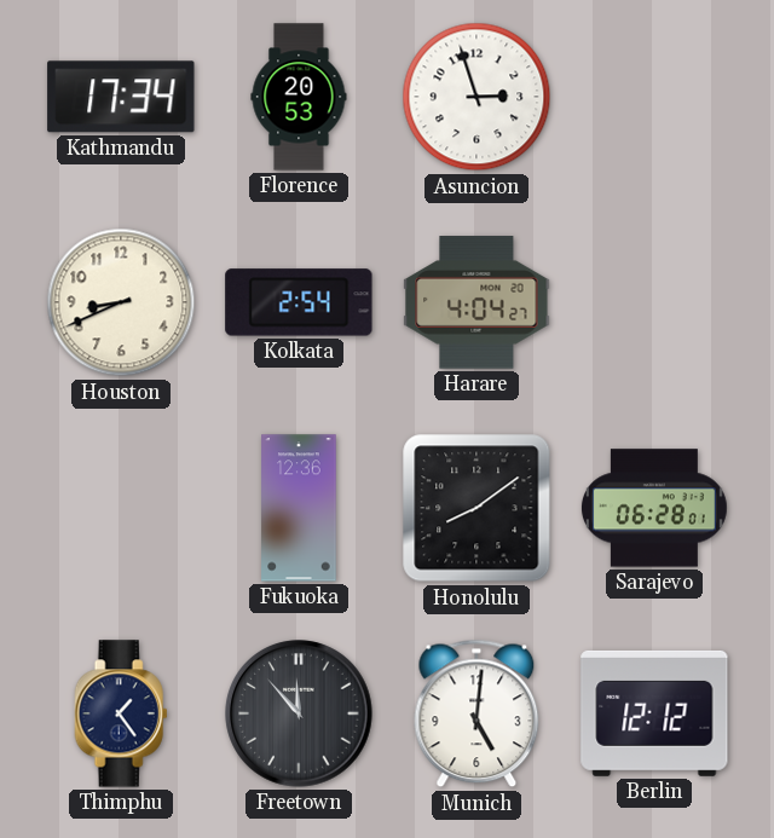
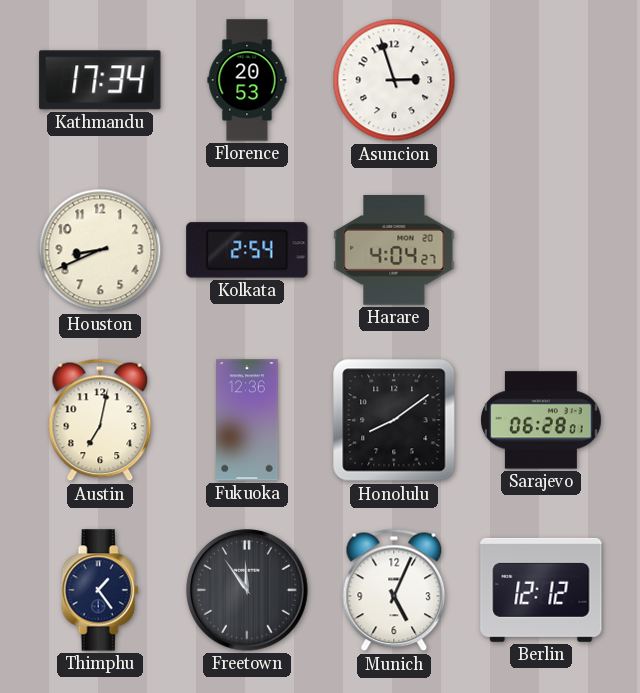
Austin: none -> 7:02
Freetown: 11:53 -> 11:54
Munich: 5:01 -> 5:04
